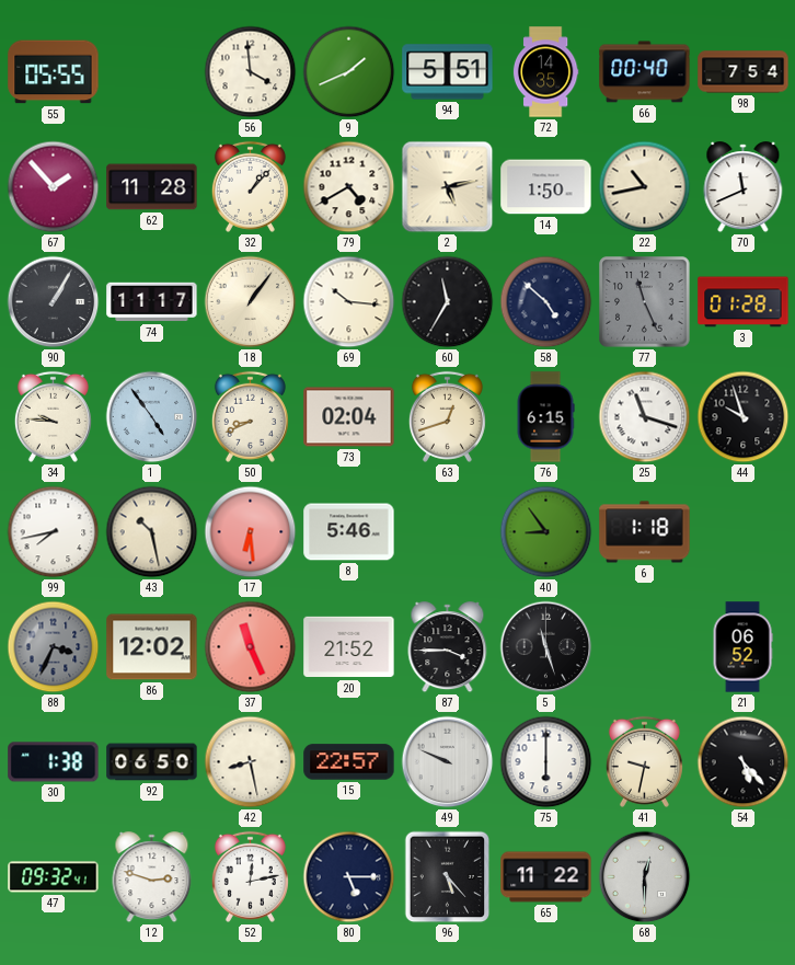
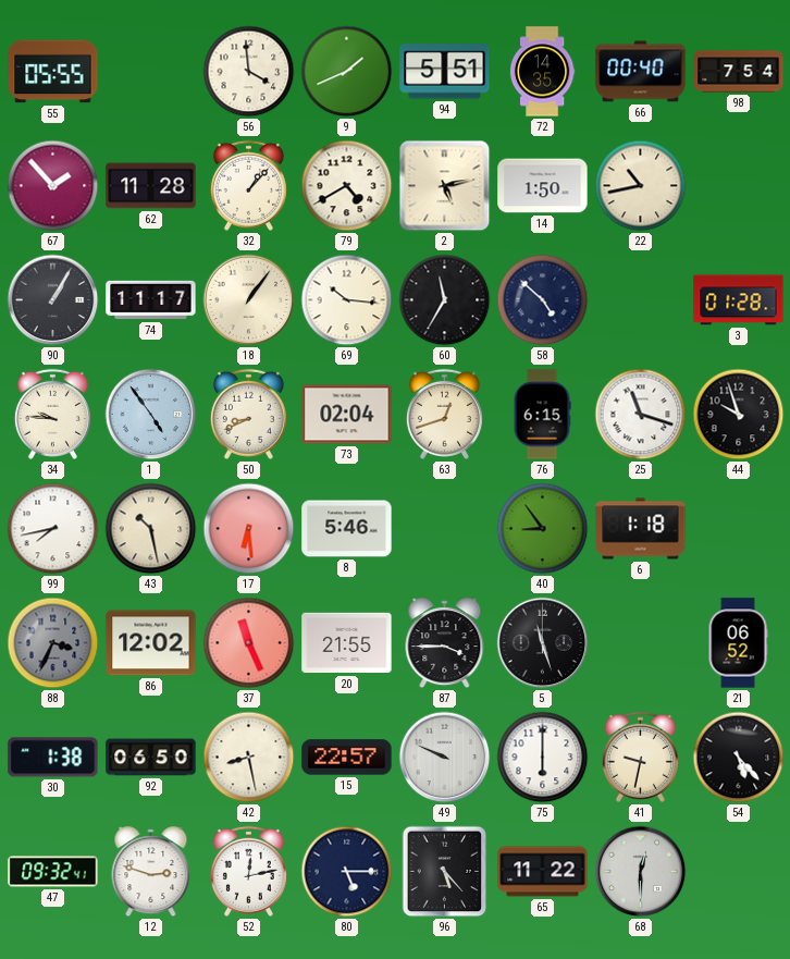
70: 11:41 -> none
77: 11:26 -> none
20: 21:52 -> 21:55
